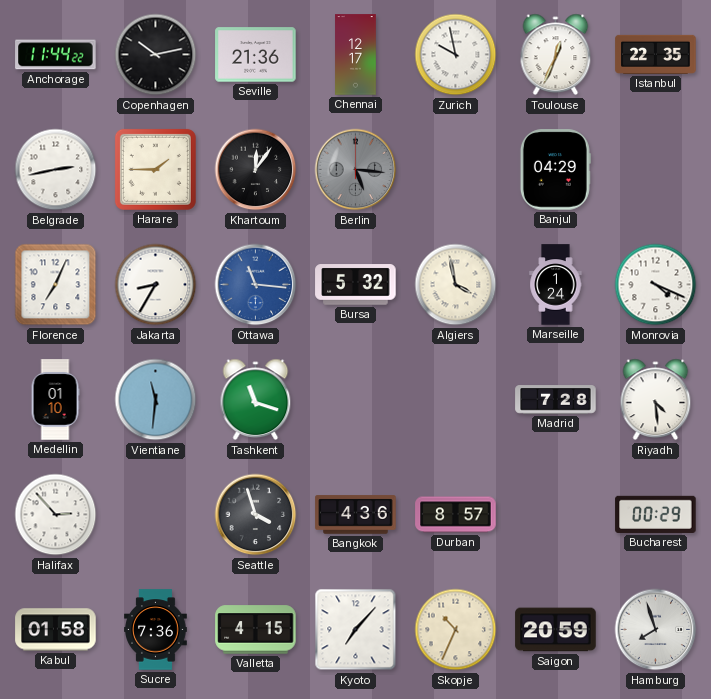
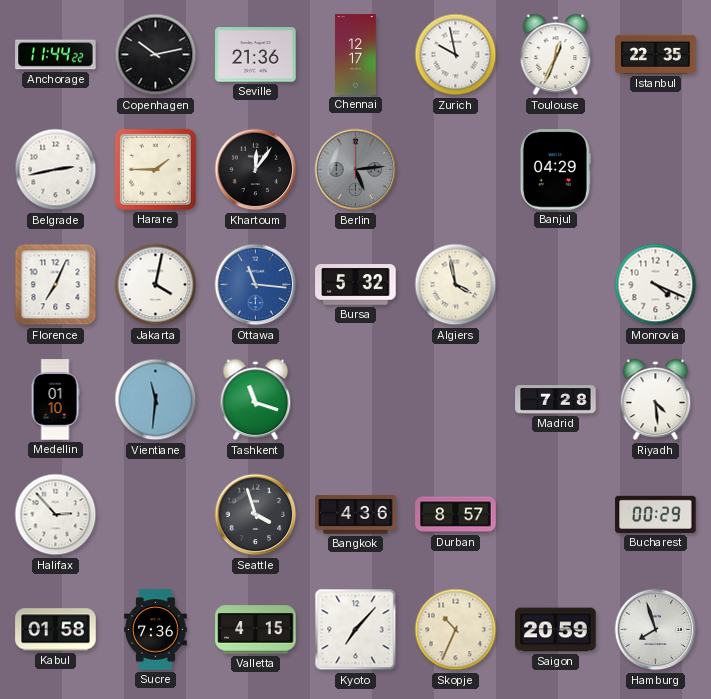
Berlin: 5:16 -> 5:14
Jakarta: 8:35 -> 4:02
Marseille: 1:24 -> none
